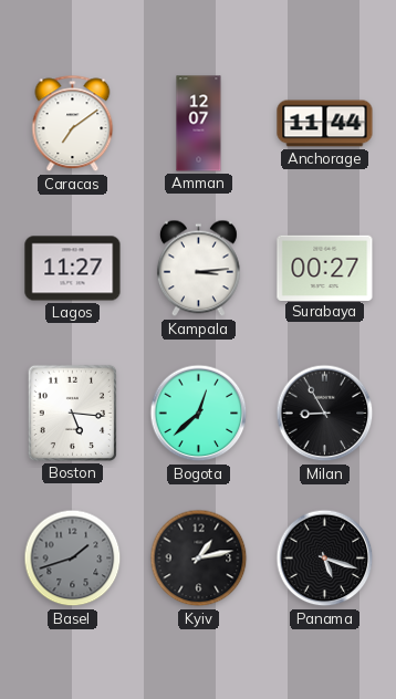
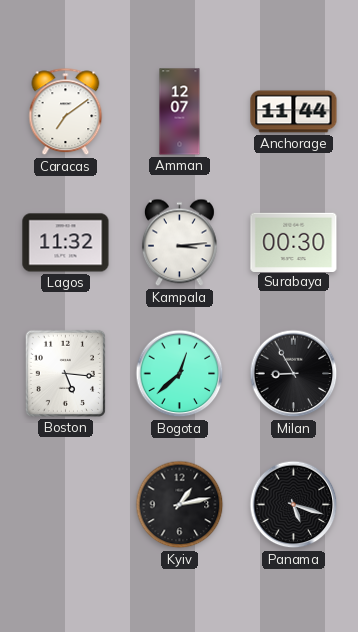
Lagos: 11:27 -> 11:32
Surabaya: 00:27 -> 00:30
Basel: 1:42 -> none
